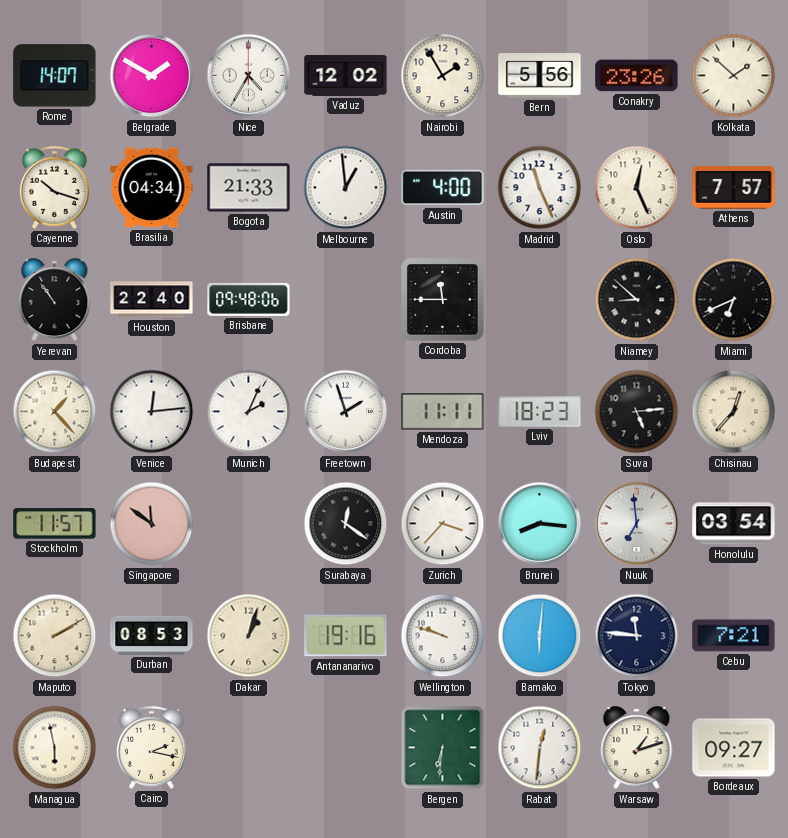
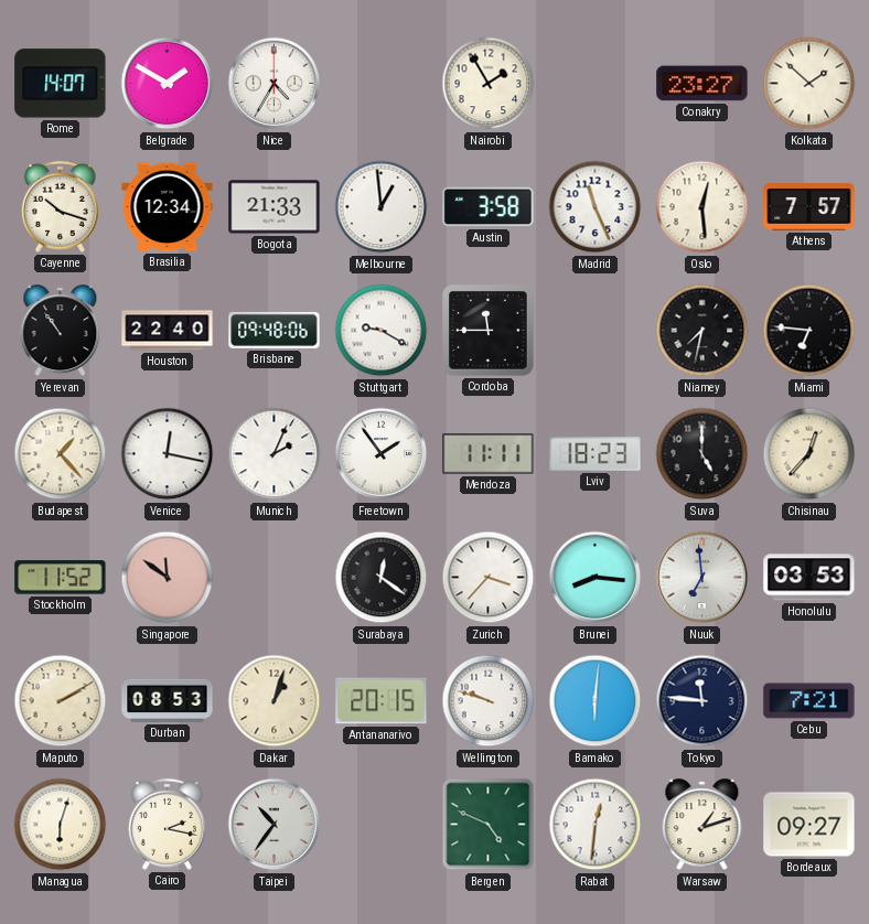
Vaduz: 12:02 -> none
Bern: 5:56 -> none
Conakry: 23:26 -> 23:27
Brasilia: 04:34 -> 12:34
Austin: 4:00 -> 3:58
Oslo: 12:26 -> 12:29
Stuttgart: none -> 9:20
Niamey: 8:52 -> 7:32
Miami: 6:41 -> 6:46
Venice: 12:14 -> 12:17
Freetown: 1:57 -> 1:54
Suva: 5:14 -> 5:00
Stockholm: 11:57 -> 11:52
Honolulu: 03:54 -> 03:53
Antananarivo: 19:16 -> 20:15
Managua: 5:58 -> 6:03
Taipei: none -> 10:36
Bergen: 6:31 -> 4:49
